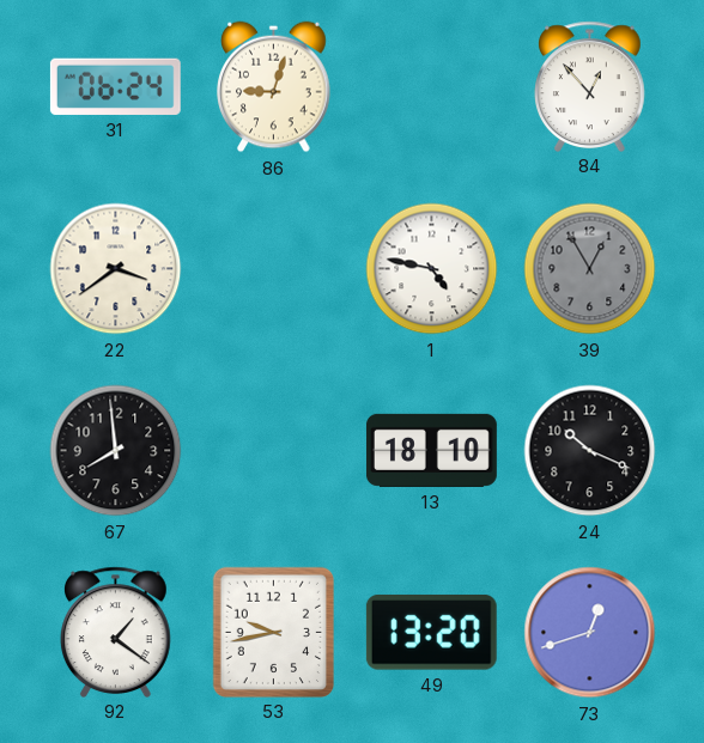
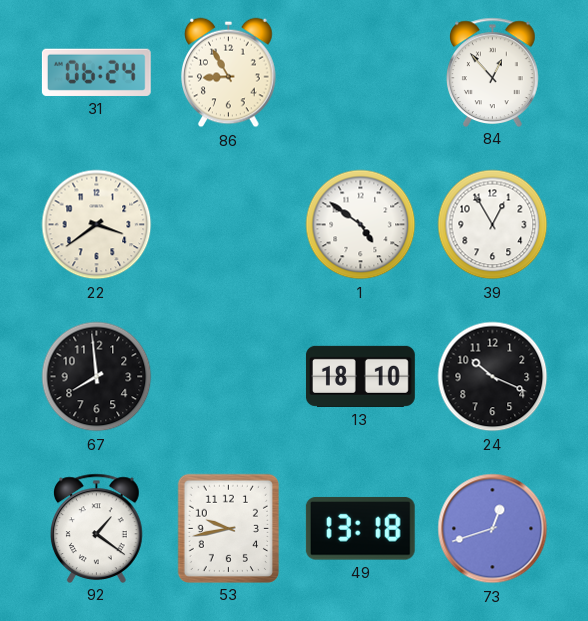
86: 9:03 -> 8:55
1: 4:47 -> 4:51
39 dial: grey -> white
49: 13:20 -> 13:18
